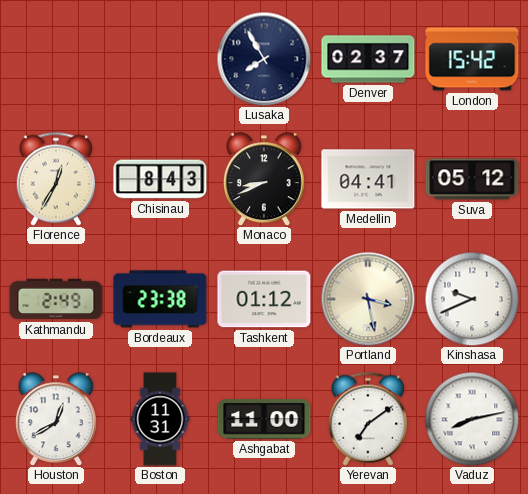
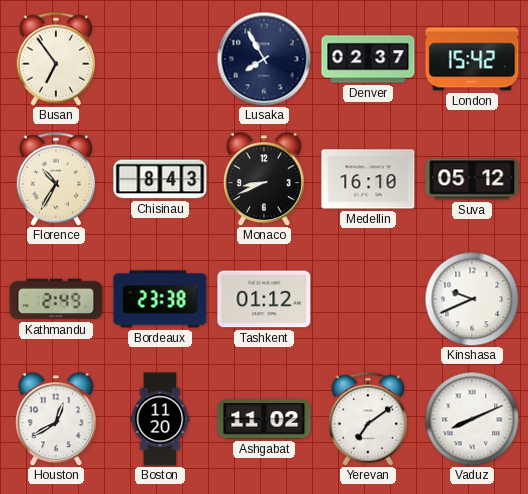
Busan: none -> 6:54
Florence: 12:35 -> 10:35
Medellin: 04:41 -> 16:10
Portland: 3:28 -> none
Boston: 11:31 -> 11:20
Ashgabat: 11:00 -> 11:02
Vaduz: 8:13 -> 8:11
